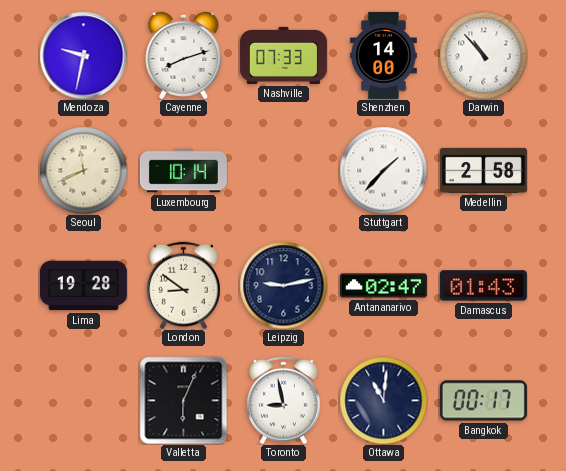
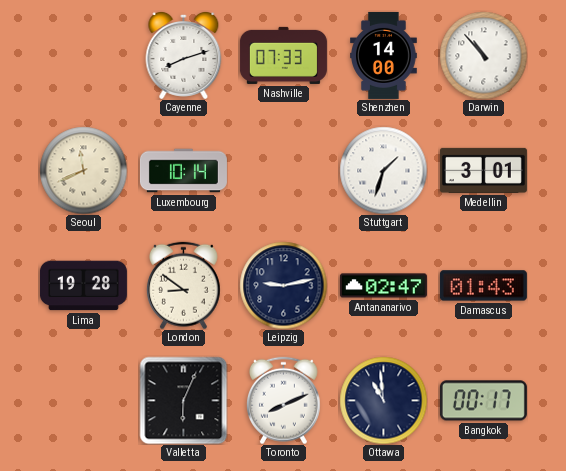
Mendoza: 9:32 -> none
Stuttgart: 1:37 -> 1:33
Medellin: 2:58 -> 3:01
Toronto: 8:58 -> 8:11
Ottawa: 11:01 -> 10:59
